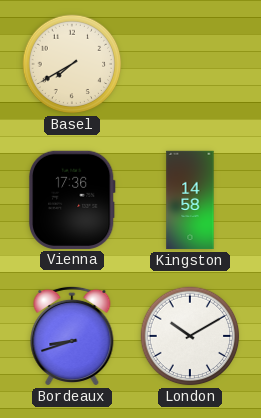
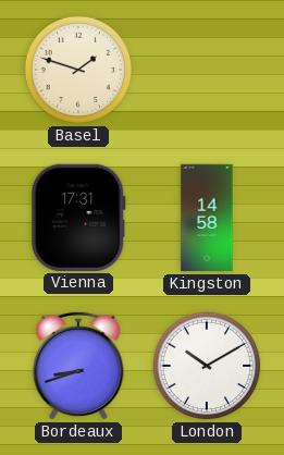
Basel: 7:40 -> 1:48
Vienna: 17:36 -> 17:31
